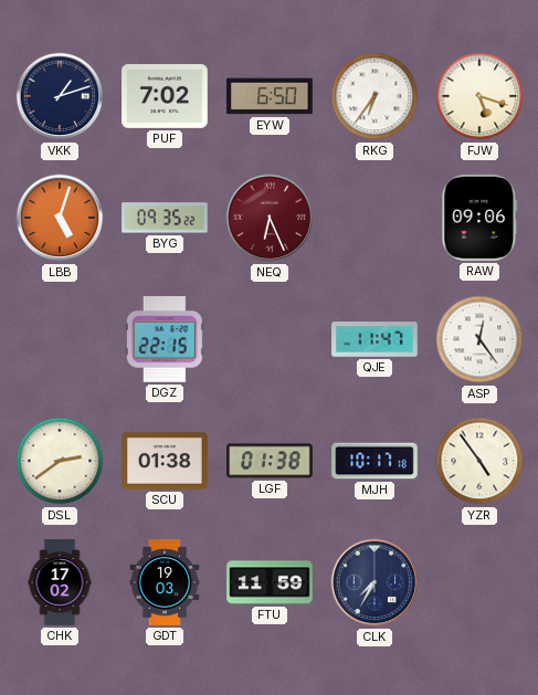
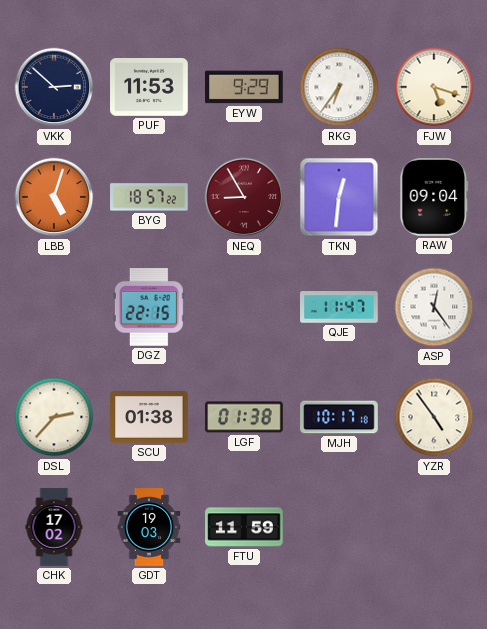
VKK: 1:12 -> 2:52
PUF: 7:02 -> 11:53
EYW: 6:50 -> 9:29
BYG: 09:35 -> 18:57
NEQ: 6:26 -> 8:55
TKN: none -> 12:31
RAW: 09:06 -> 09:04
DSL: 2:39 -> 2:37
CLK: 7:35 -> none
